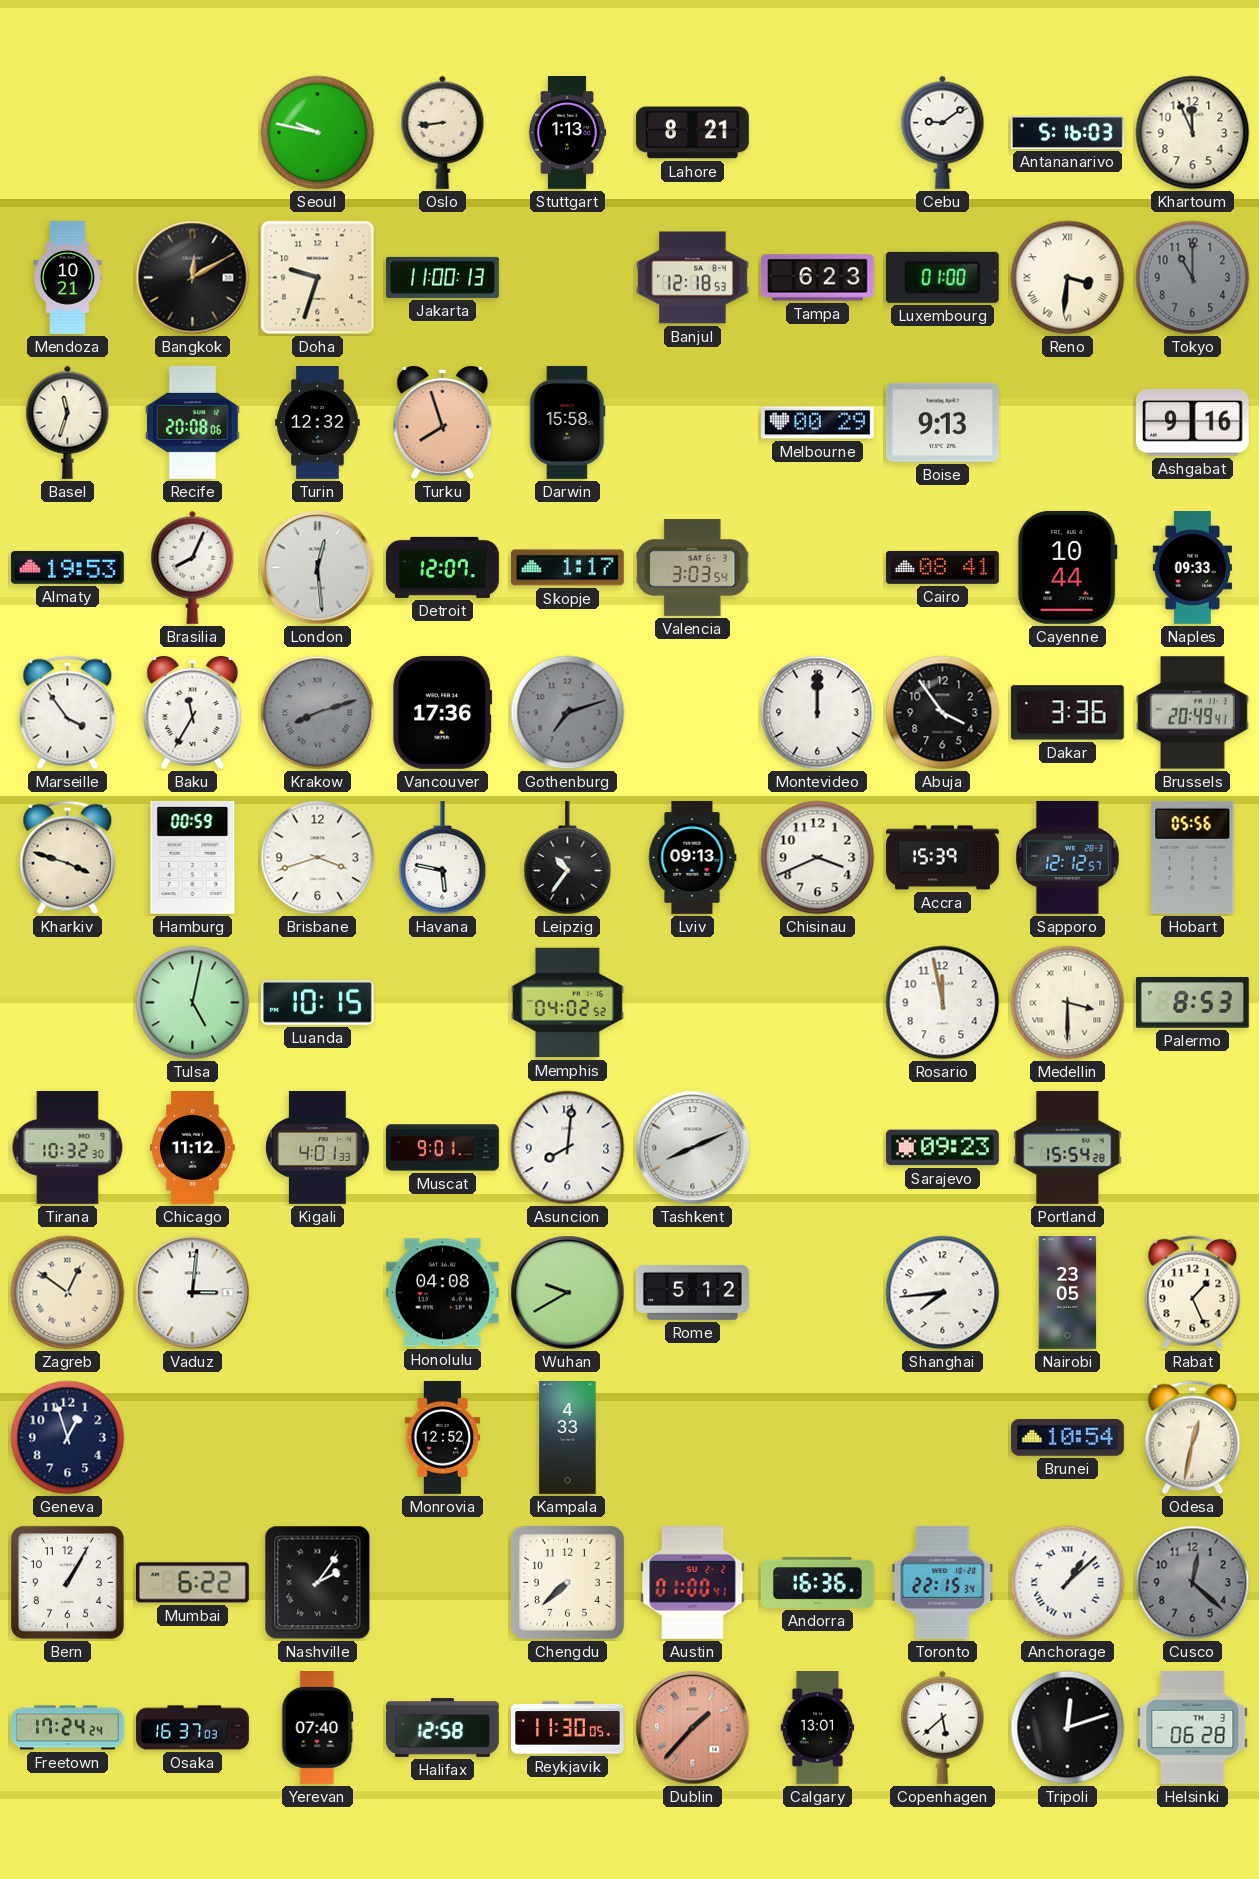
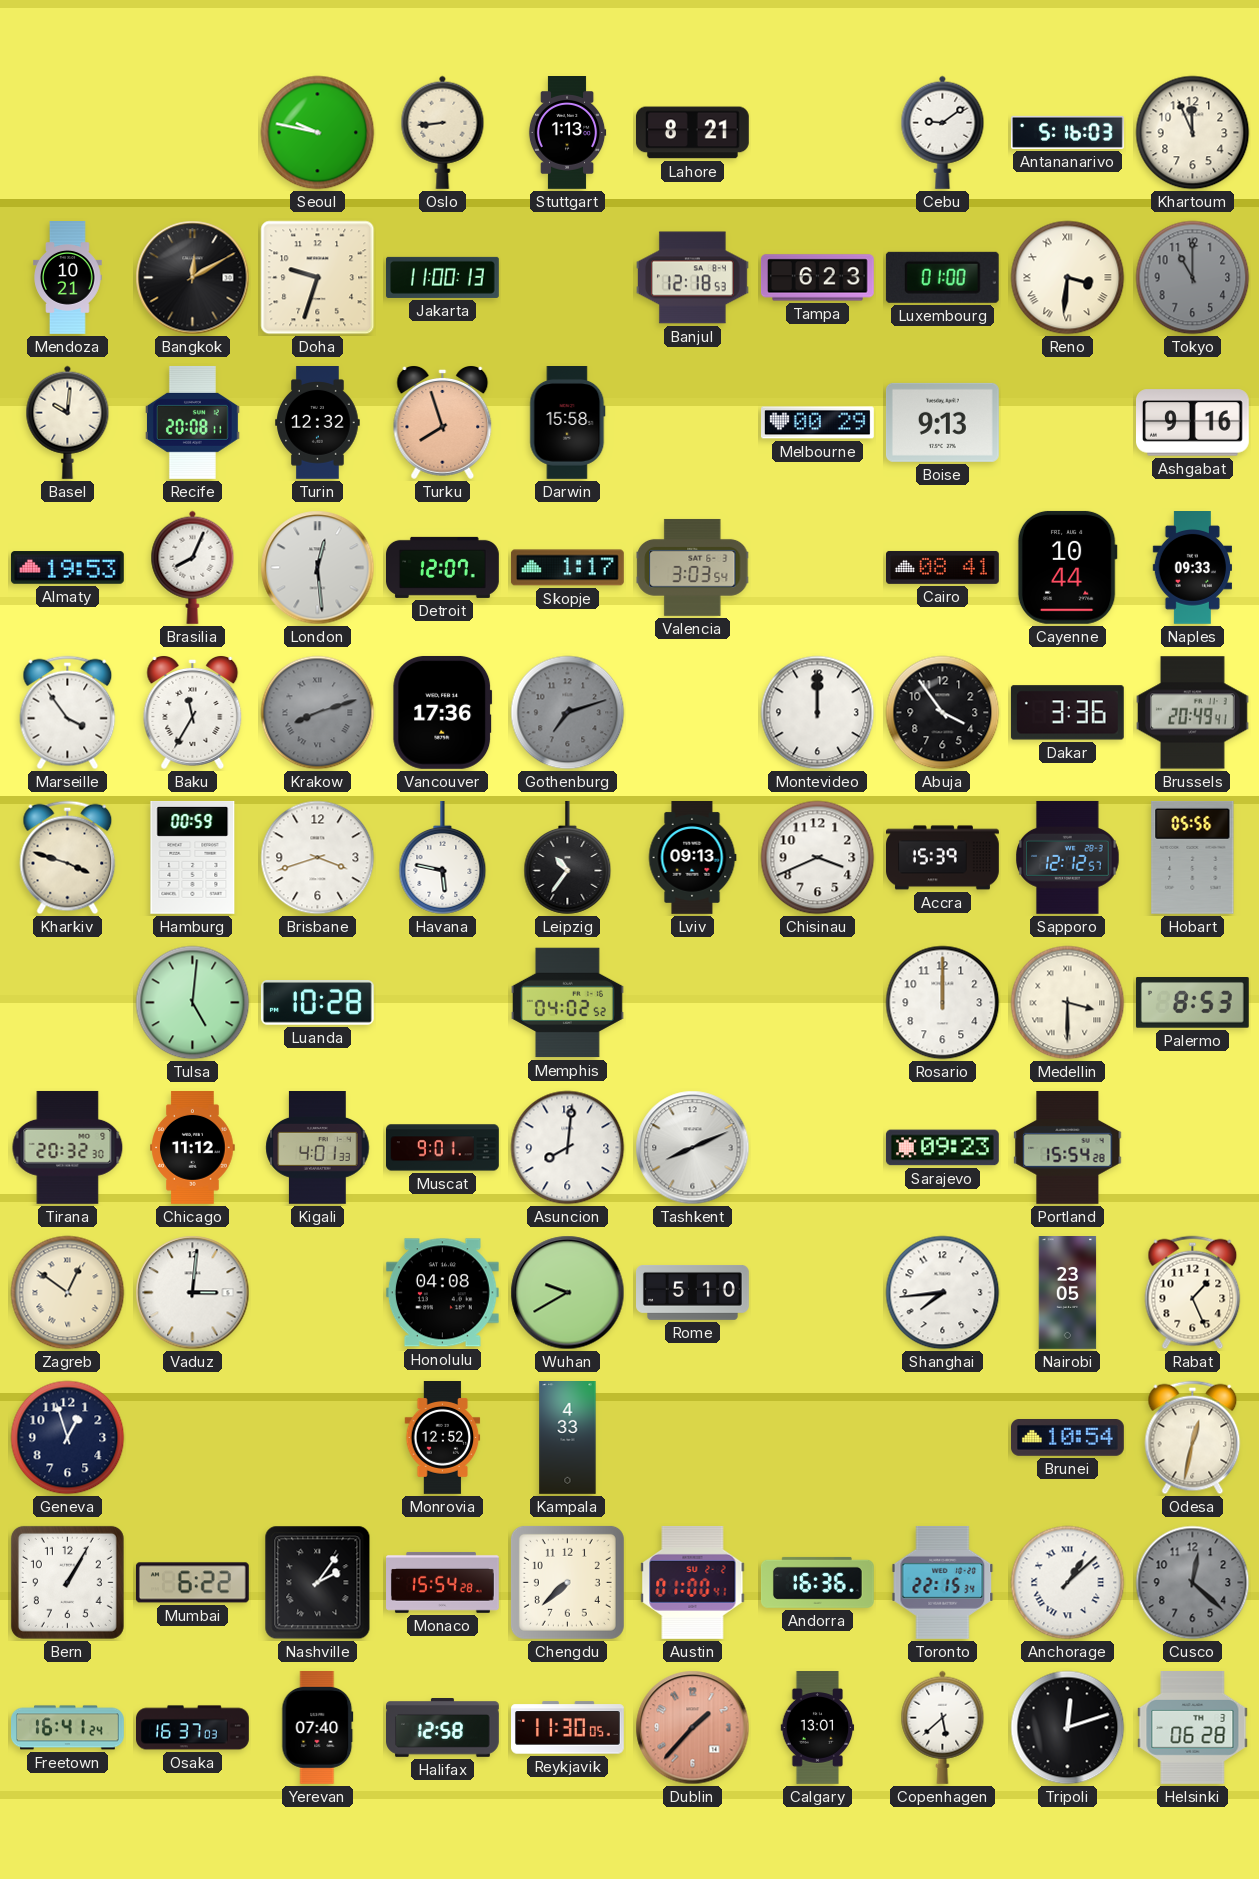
Basel: 11:33 -> 10:01
Recife: 20:08:06 -> 20:08:11
Tulsa: 5:02 -> 5:01
Luanda: 10:15 -> 10:28
Rosario: 11:58 -> 12:00
Tirana: 10:32 -> 20:32
Rome: 5:12 -> 5:10
Monaco: none -> 15:54
Freetown: 17:24 -> 16:41
